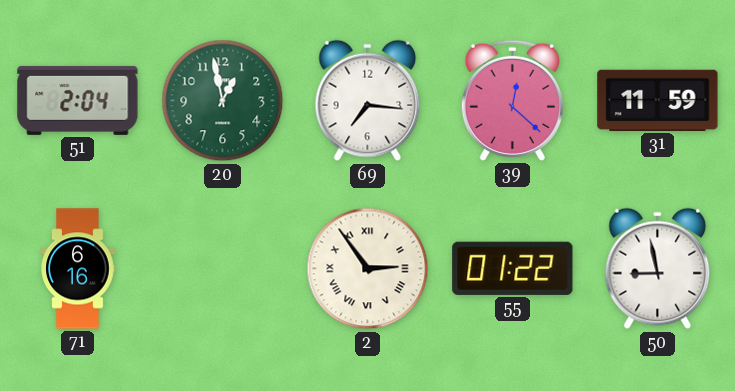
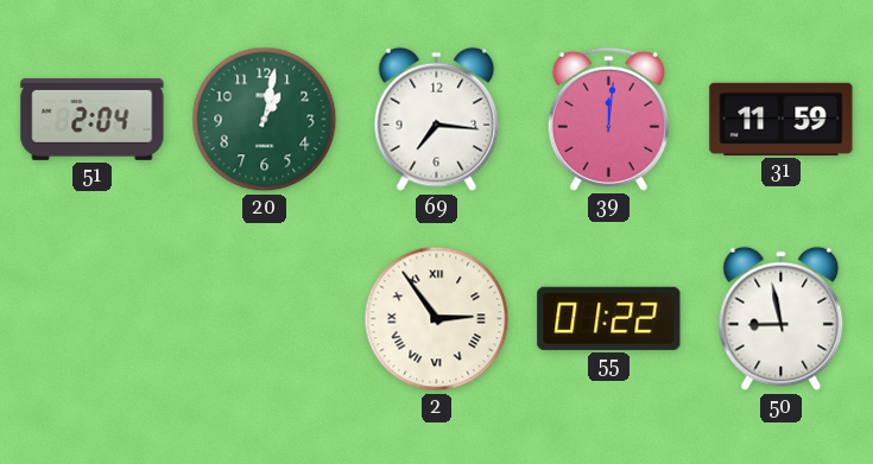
20: 12:58 -> 1:02
39: 12:22 -> 12:01
71: 6:16 -> none
